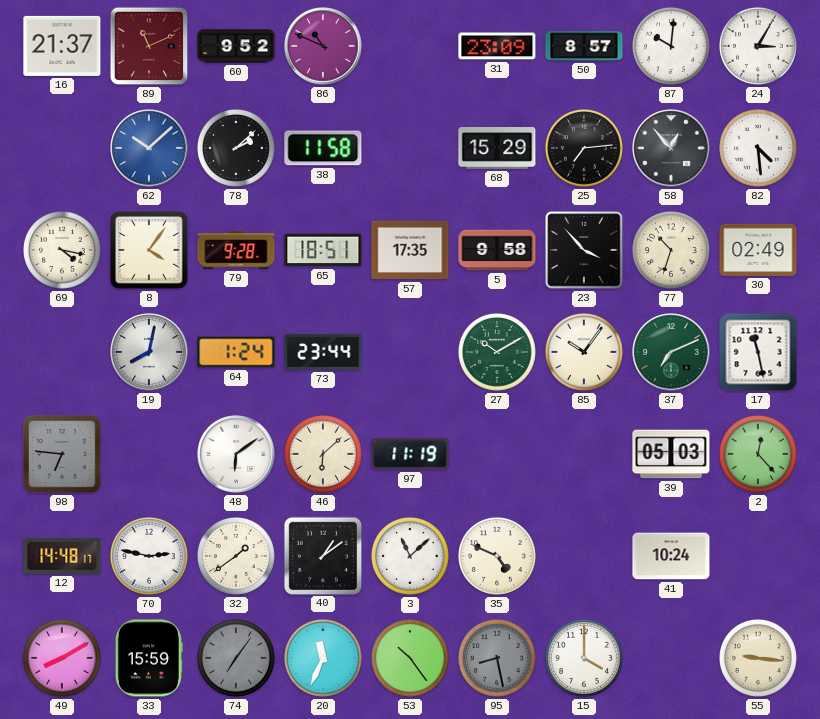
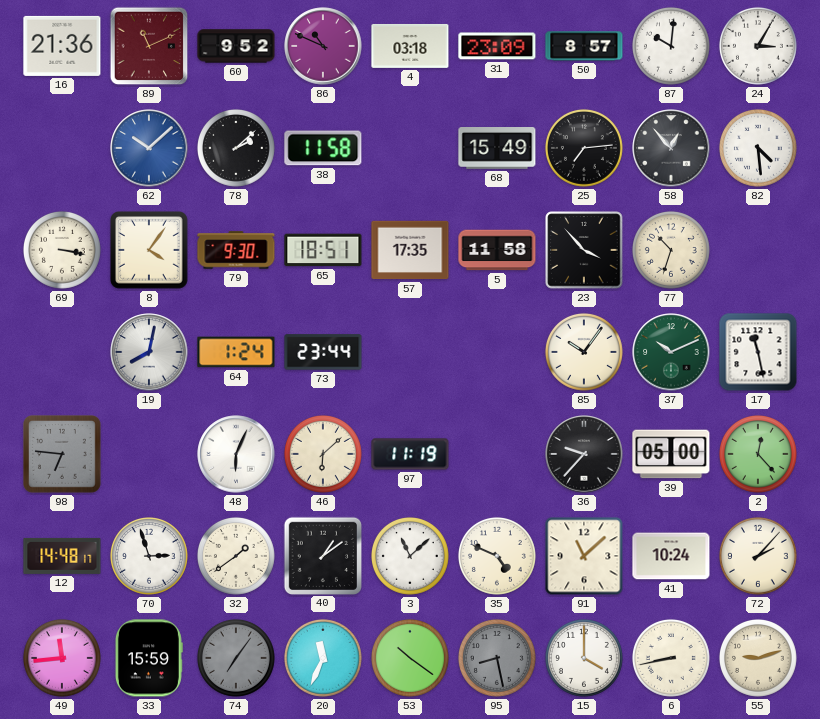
16: 21:37 -> 21:36
4: none -> 03:18
68: 15:29 -> 15:49
69: 4:17 -> 3:17
79: 9:28 -> 9:30
5: 9:58 -> 11:58
30: 02:49 -> none
27: 10:10 -> none
37: 7:11 -> 10:11
48: 6:09 -> 6:04
36: none -> 9:37
39: 05:03 -> 05:00
70: 2:47 -> 2:57
91: none -> 11:08
72: none -> 2:07
49: 8:10 -> 11:44
53: 10:24 -> 10:21
6: none -> 8:43
55: 9:16 -> 9:12
